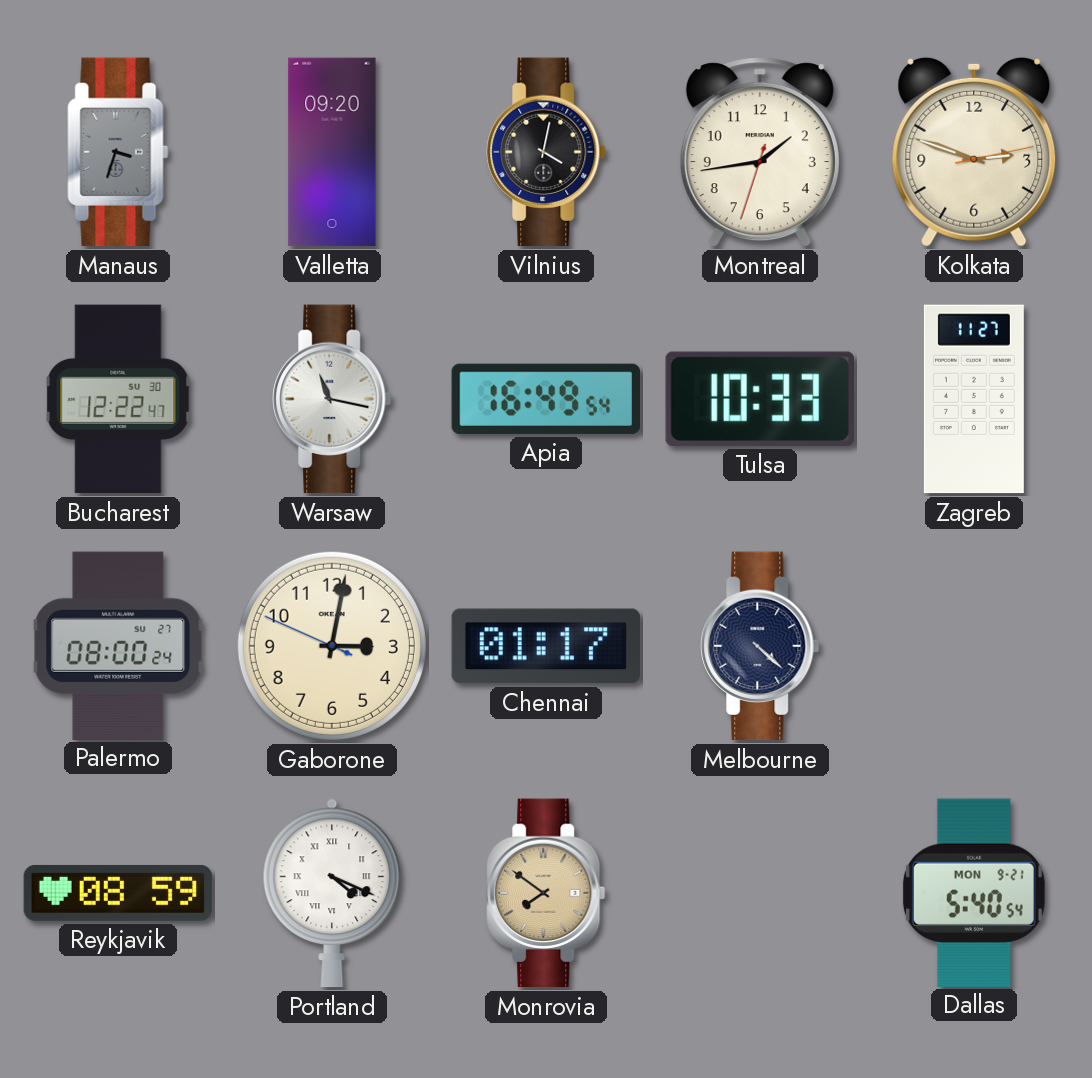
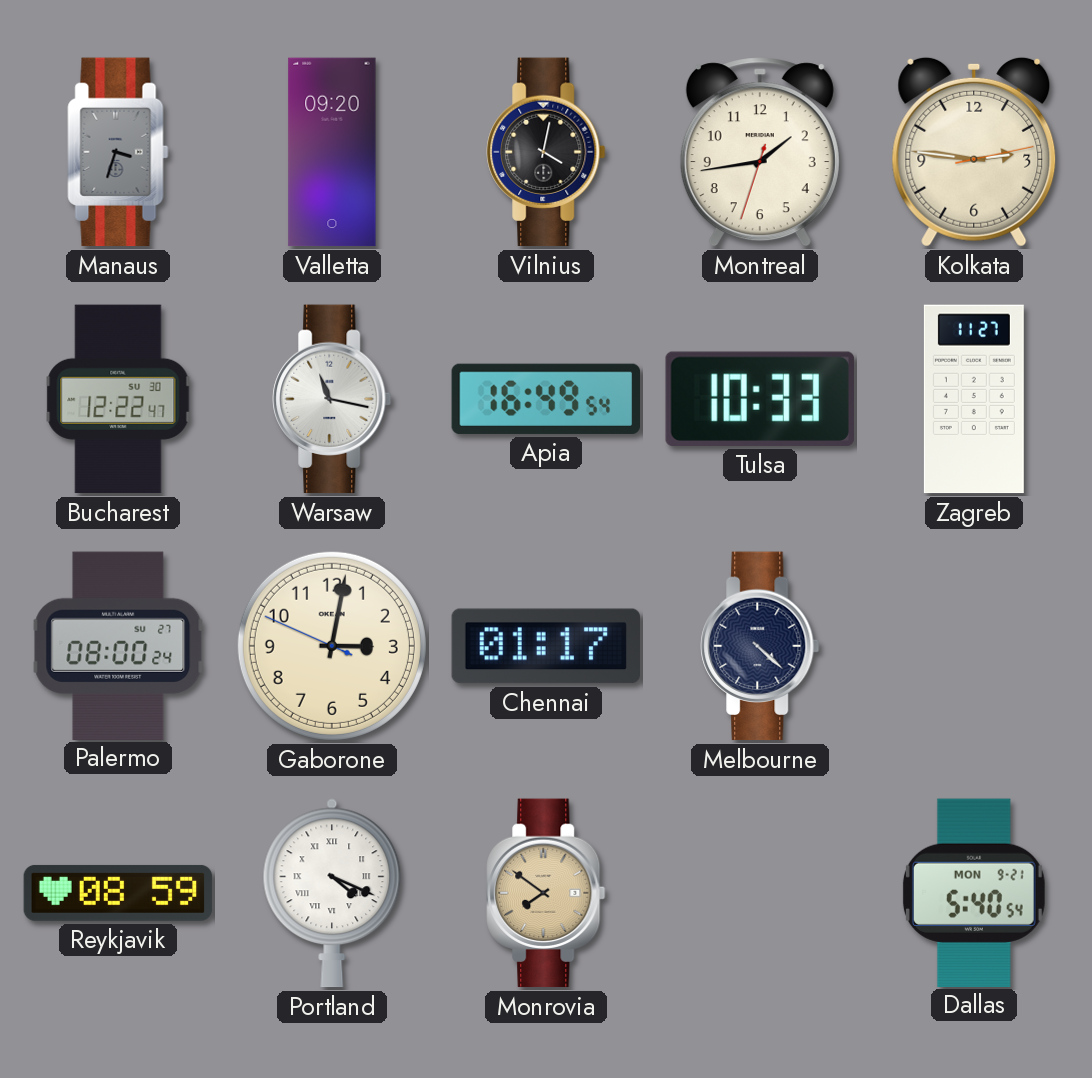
Kolkata: 2:48 -> 2:46
